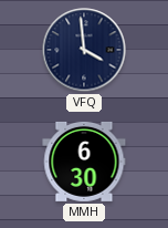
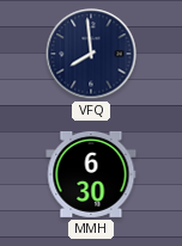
VFQ: 3:59 -> 7:59
